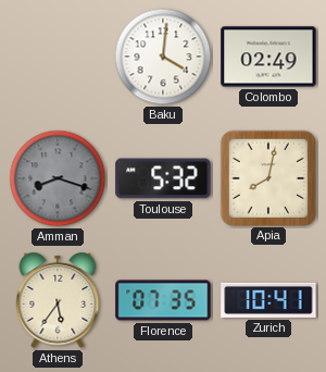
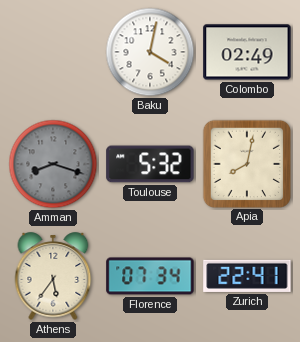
Baku: 4:01 -> 4:02
Florence: 07:35 -> 07:34
Zurich: 10:41 -> 22:41
